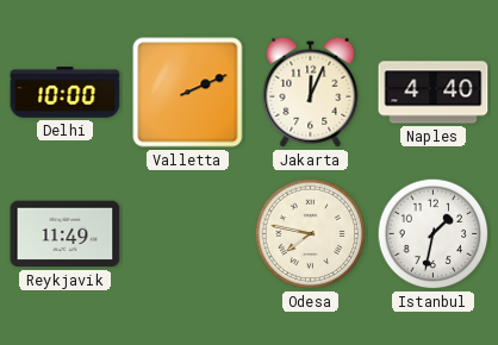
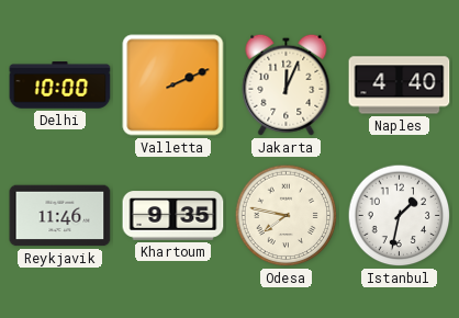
Reykjavik: 11:49 -> 11:46
Khartoum: none -> 9:35
